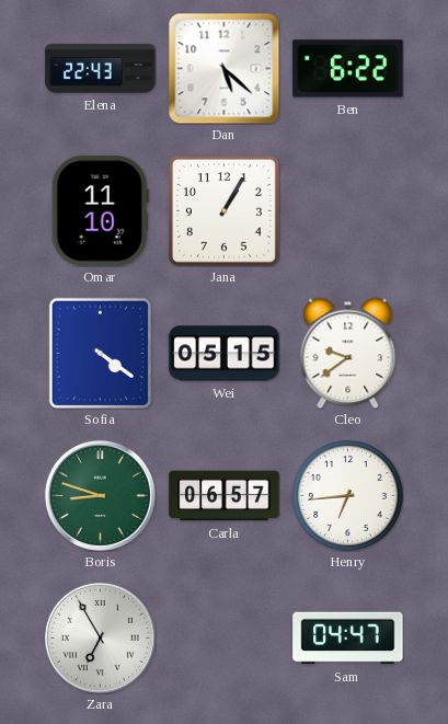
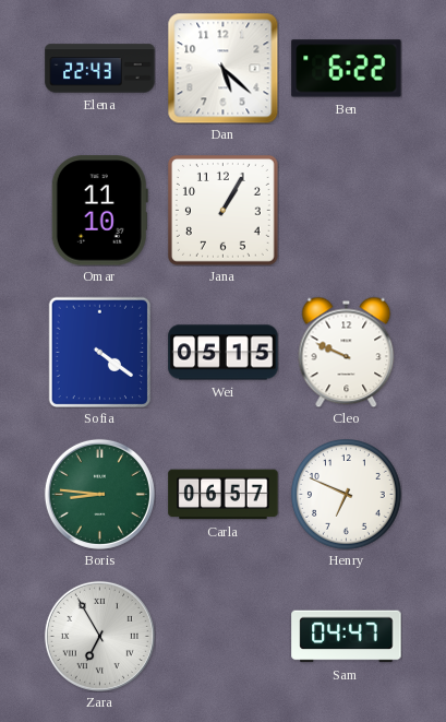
Cleo: 9:39 -> 9:49
Boris: 8:48 -> 8:46
Henry: 6:44 -> 6:49
